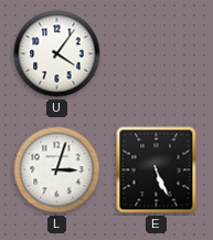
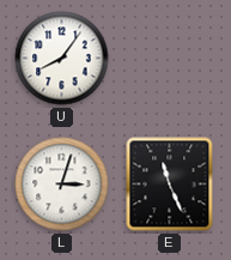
U: 4:06 -> 8:06
E: 5:26 -> 11:26
